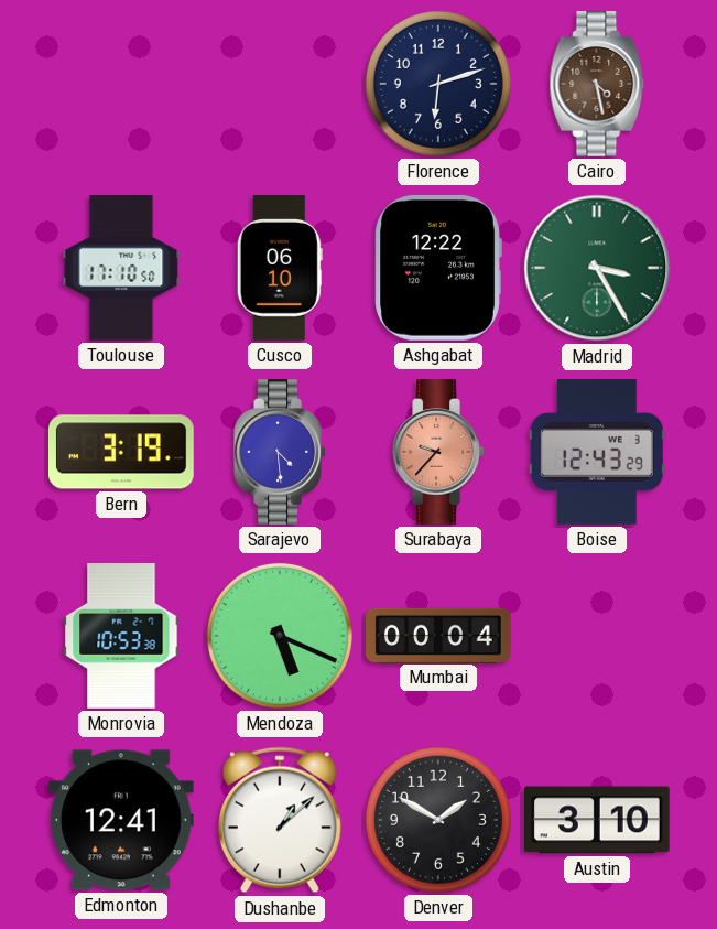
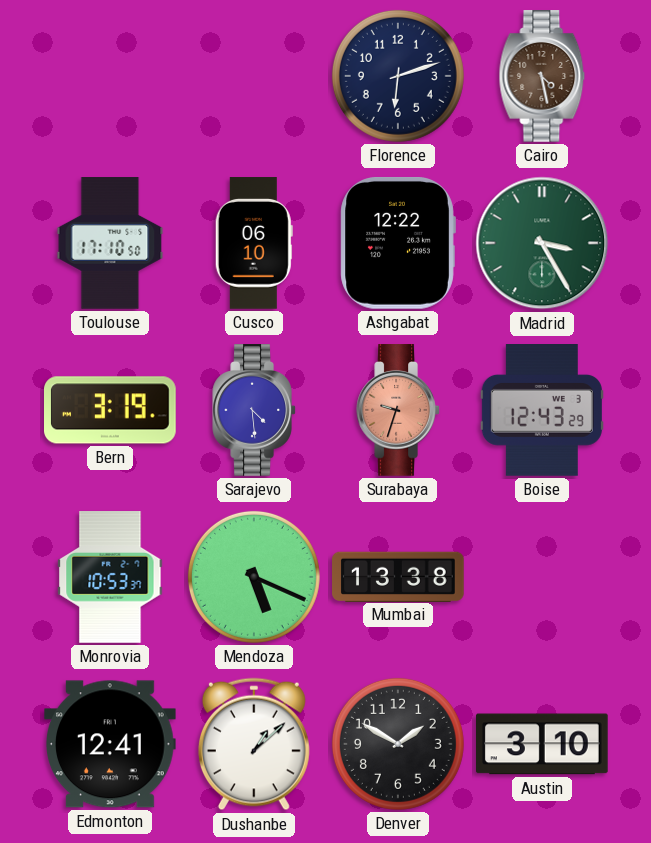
Surabaya: 9:37 -> 9:33
Monrovia: 10:53:38 -> 10:53:37
Mumbai: 00:04 -> 13:38
